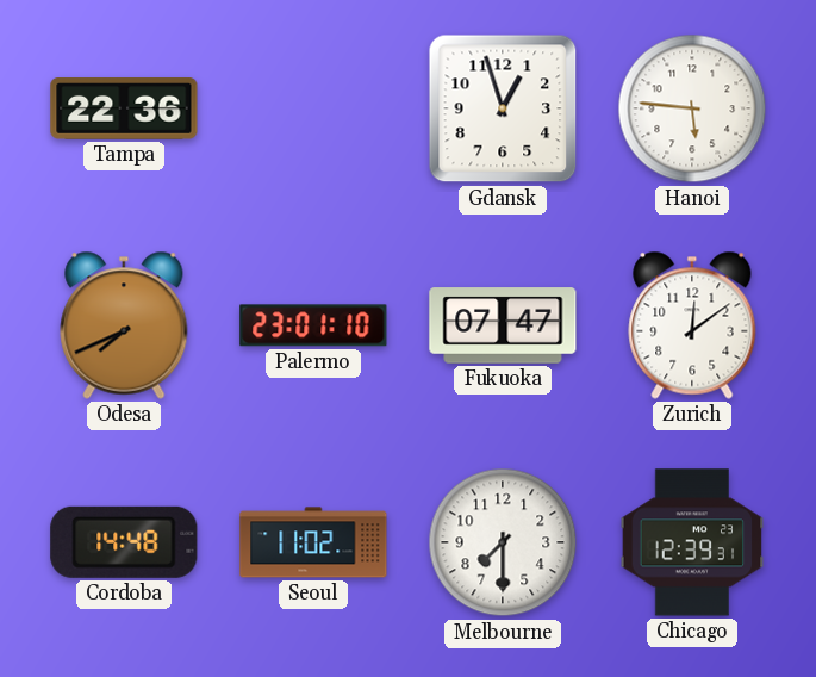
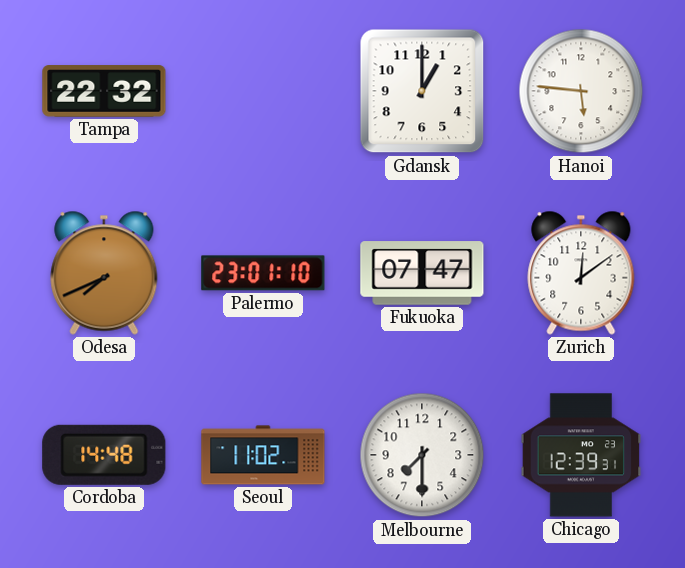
Tampa: 22:36 -> 22:32
Gdansk: 12:57 -> 1:00
